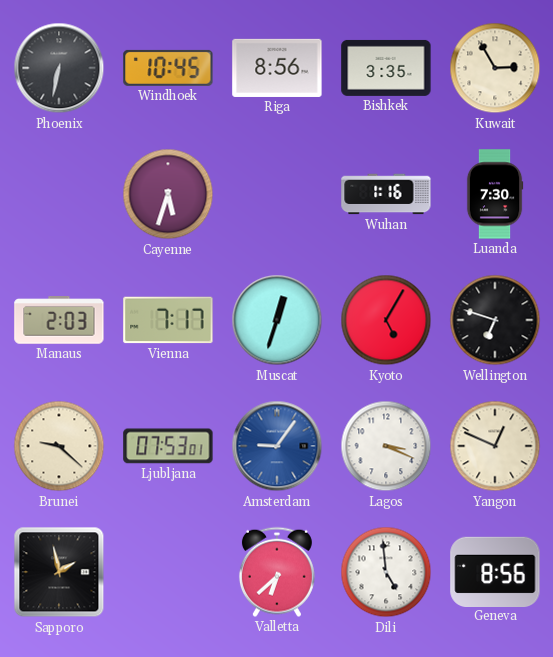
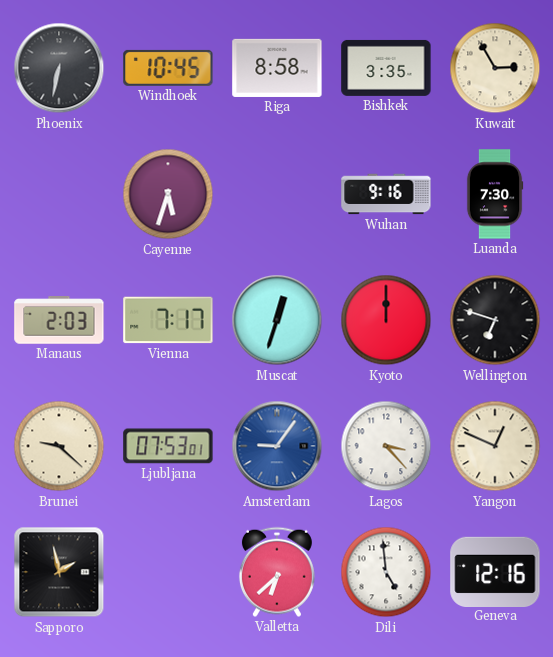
Riga: 8:56 -> 8:58
Wuhan: 1:16 -> 9:16
Kyoto: 5:05 -> 12:00
Lagos: 3:19 -> 3:23
Geneva: 8:56 -> 12:16
